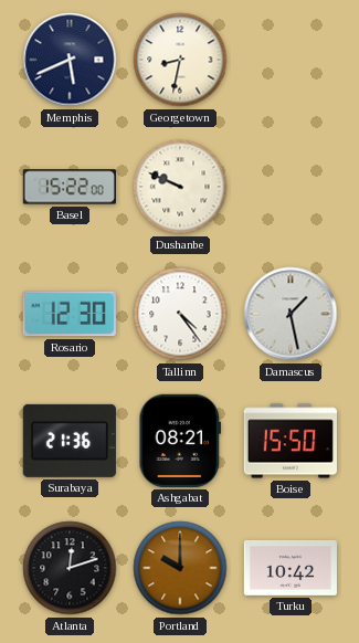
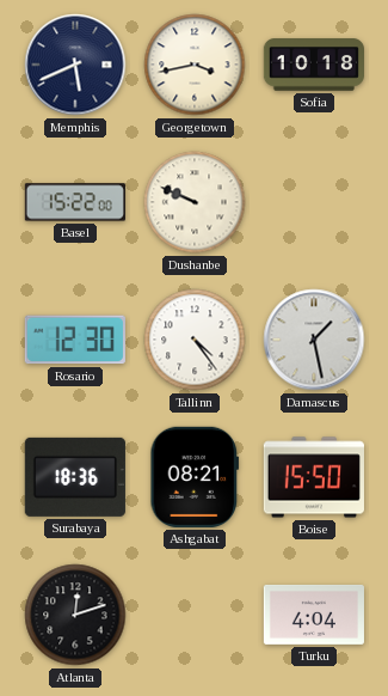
Georgetown: 8:32 -> 3:43
Sofia: none -> 10:18
Surabaya: 21:36 -> 18:36
Portland: 10:00 -> none
Turku: 10:42 -> 4:04
